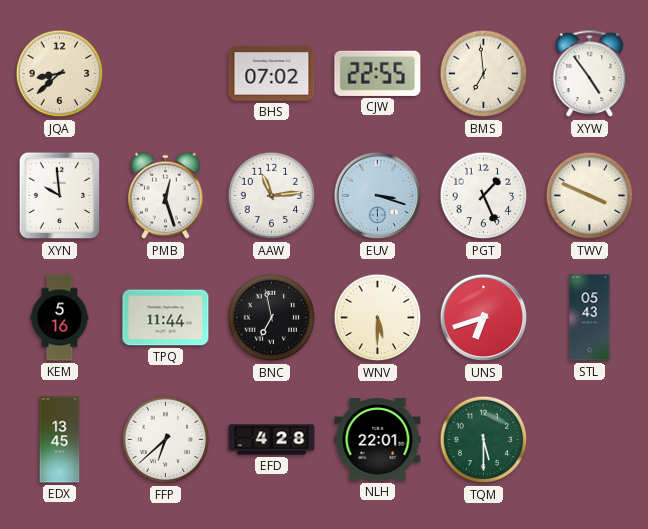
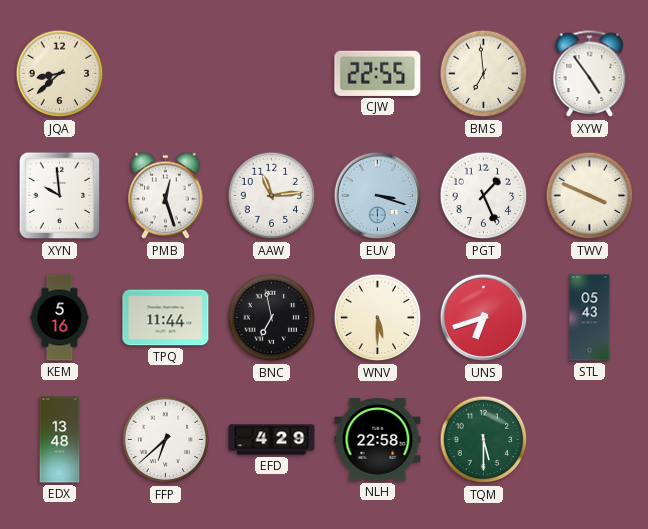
BHS: 07:02 -> none
EDX: 13:45 -> 13:48
EFD: 4:28 -> 4:29
NLH: 22:01 -> 22:58
